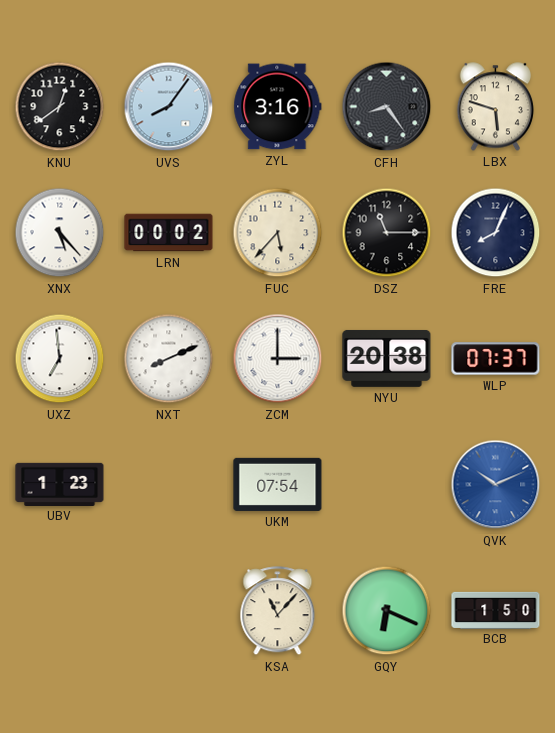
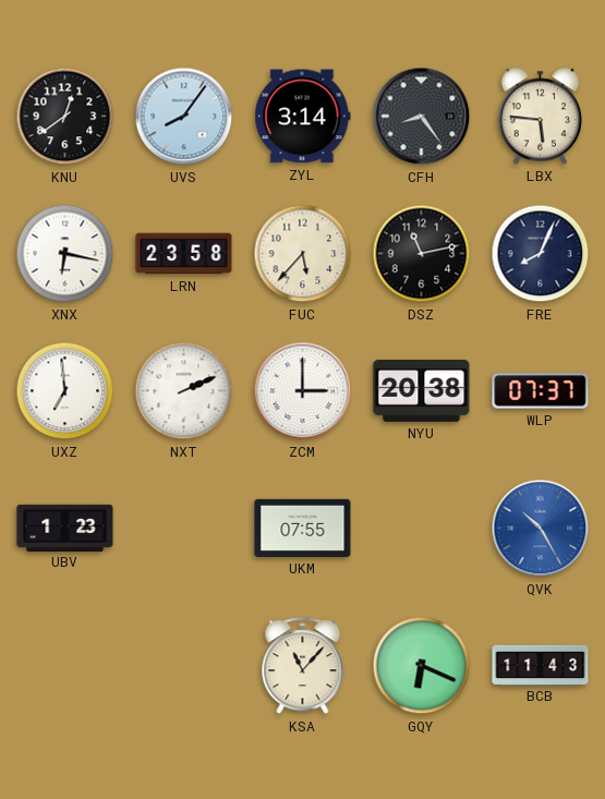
ZYL: 3:16 -> 3:14
LBX: 5:48 -> 5:46
XNX: 5:23 -> 6:17
LRN: 00:02 -> 23:58
DSZ: 11:15 -> 11:13
NXT: 8:11 -> 2:11
UKM: 07:54 -> 07:55
QVK: 10:11 -> 10:25
BCB: 1:50 -> 11:43
